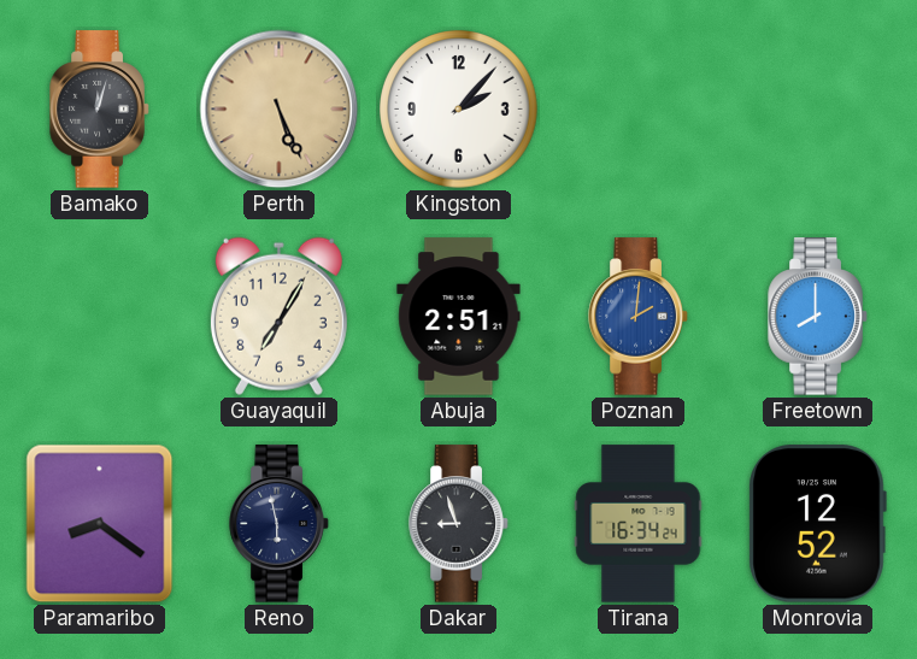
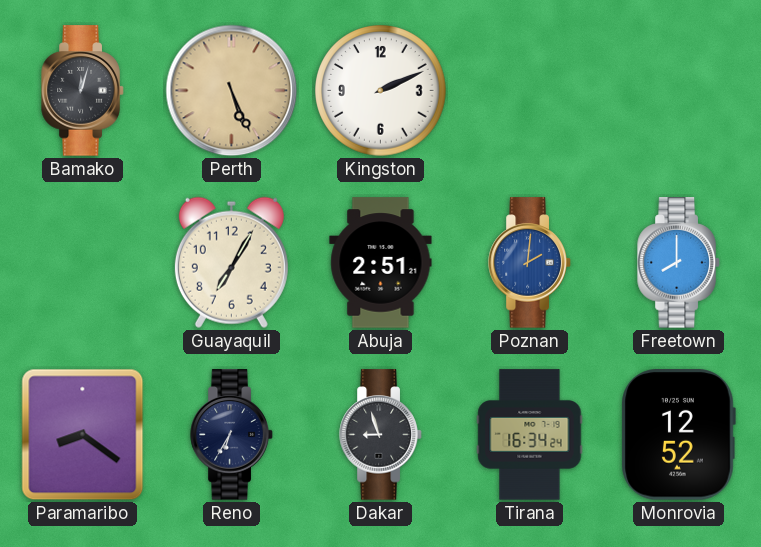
Kingston: 2:07 -> 2:11
Reno: 5:58 -> 6:35
